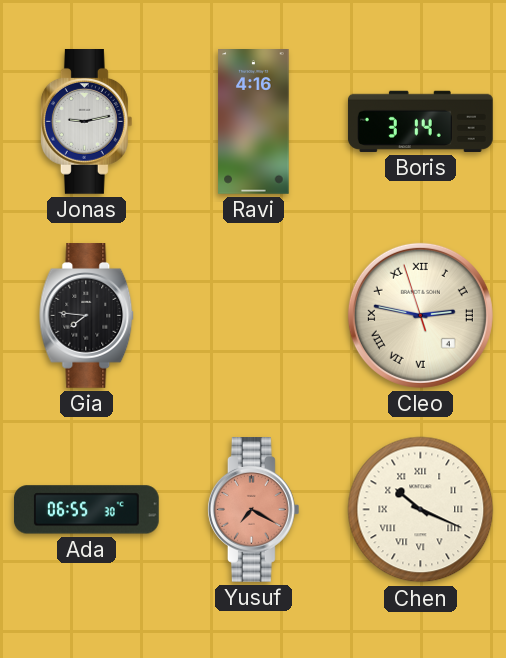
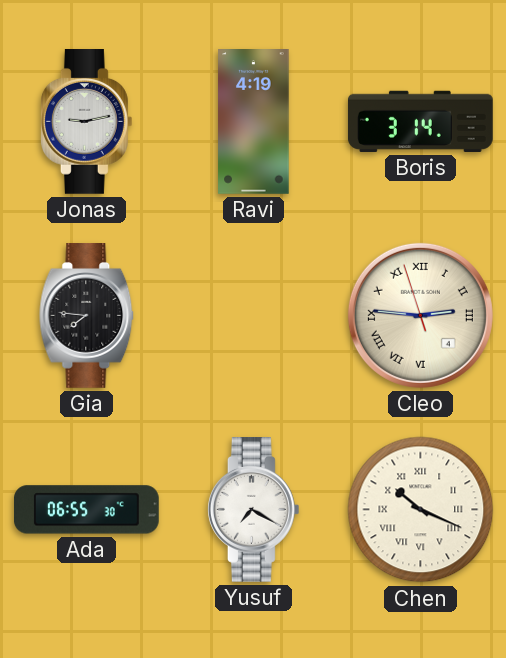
Ravi: 4:16 -> 4:19
Cleo: 2:46 -> 2:45
Yusuf dial: salmon -> white
